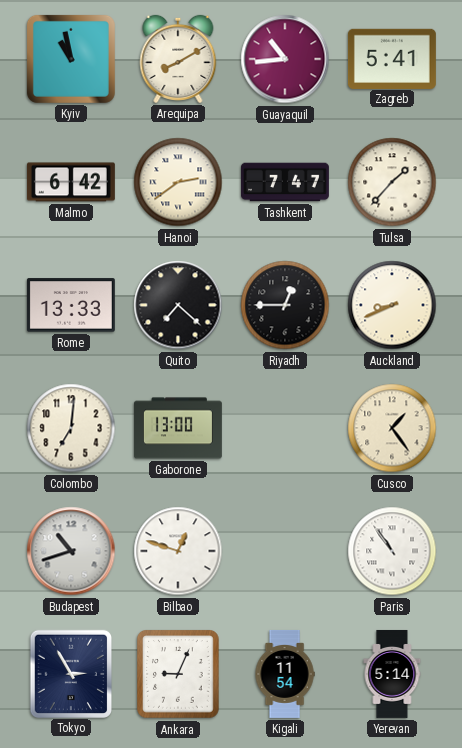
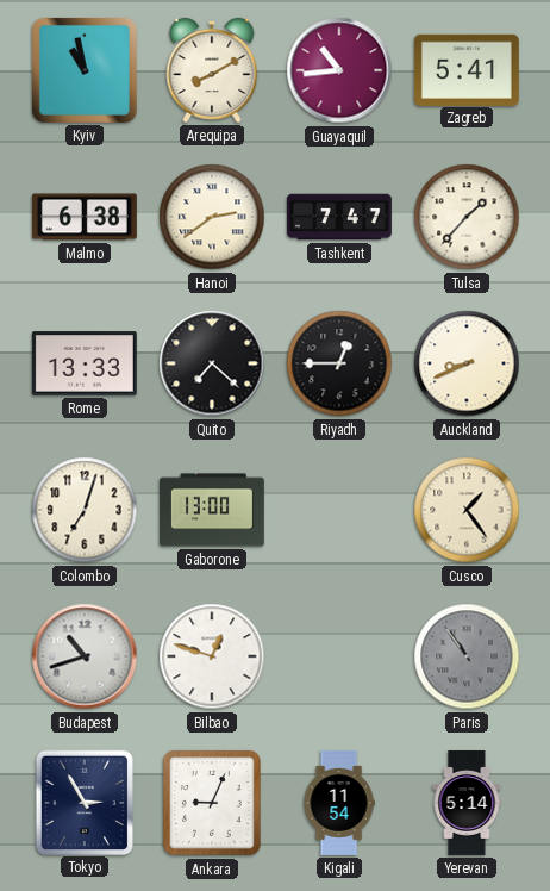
Malmo: 6:42 -> 6:38
Colombo: 7:01 -> 7:03
Paris dial: white -> grey
